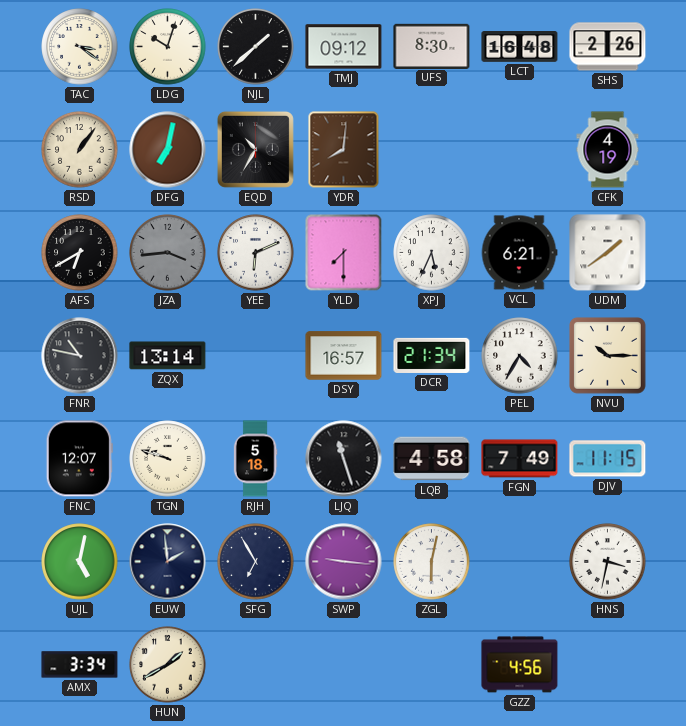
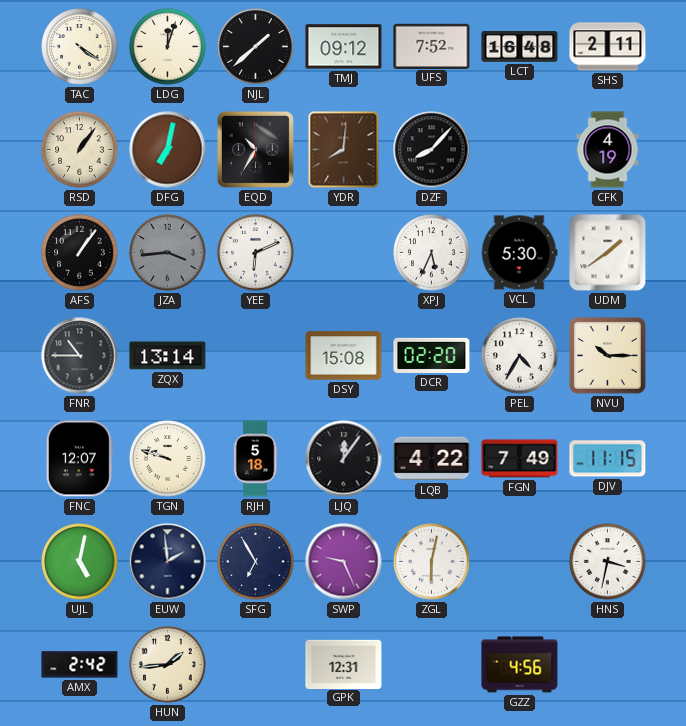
TAC: 3:21 -> 4:21
LDG: 10:03 -> 12:03
UFS: 8:30 -> 7:52
SHS: 2:26 -> 2:11
DZF: none -> 8:07
AFS: 6:40 -> 1:06
YLD: 7:30 -> none
VCL: 6:21 -> 5:30
FNR: 10:47 -> 10:45
DSY: 16:57 -> 15:08
DCR: 21:34 -> 02:20
LJQ: 11:27 -> 12:06
LQB: 4:58 -> 4:22
SWP: 9:16 -> 9:26
AMX: 3:34 -> 2:42
HUN: 1:40 -> 1:44
GPK: none -> 12:31
